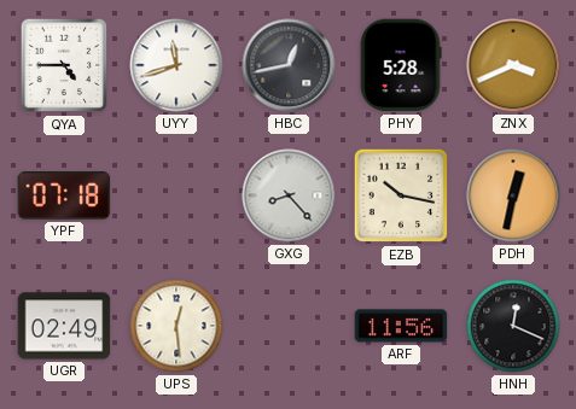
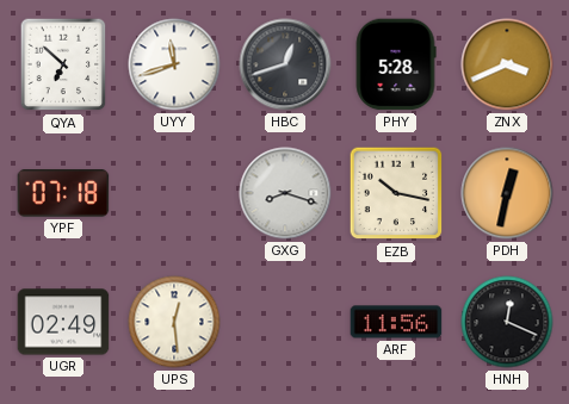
QYA: 4:45 -> 6:52
HBC: 12:43 -> 12:42
GXG: 8:23 -> 8:18
